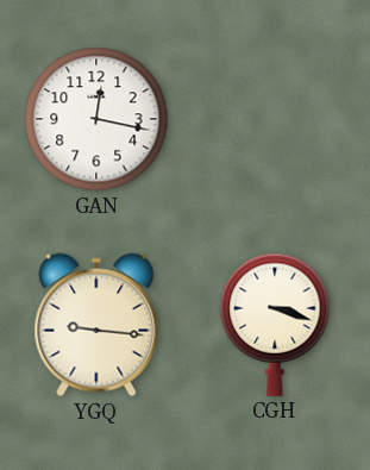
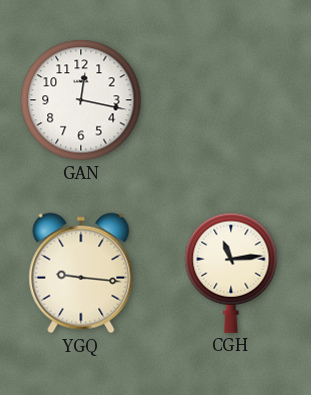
CGH: 3:18 -> 11:14
